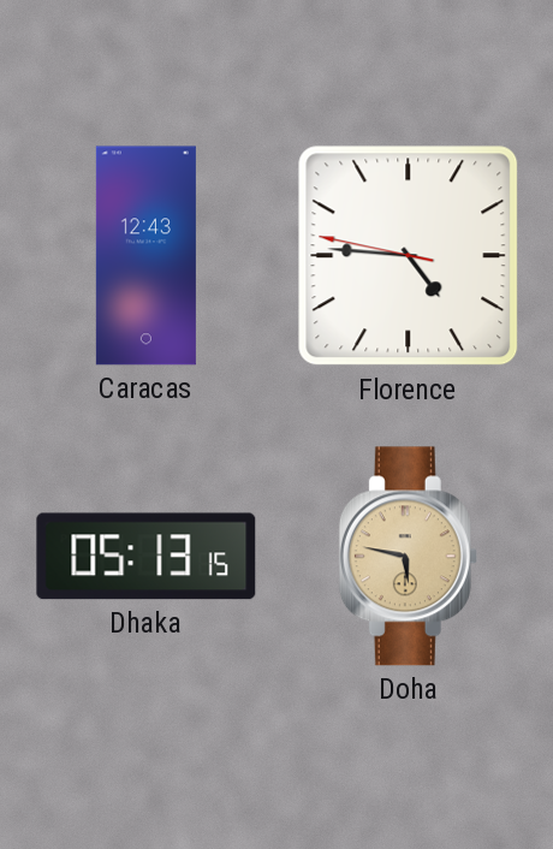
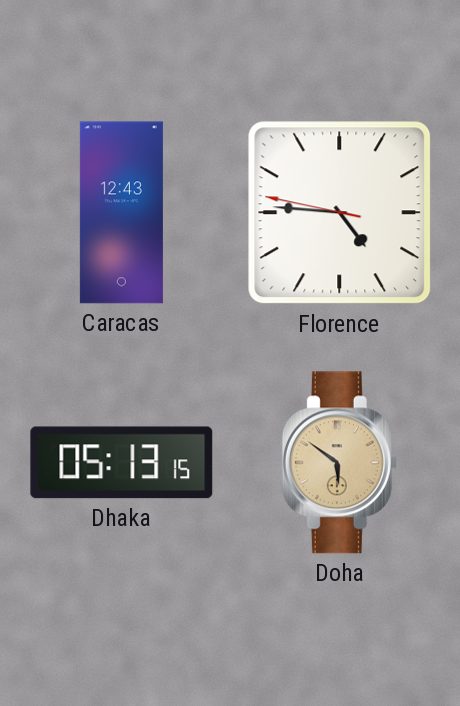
Doha: 5:47 -> 5:51
